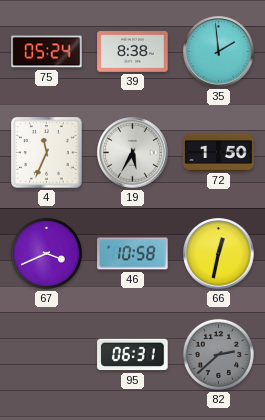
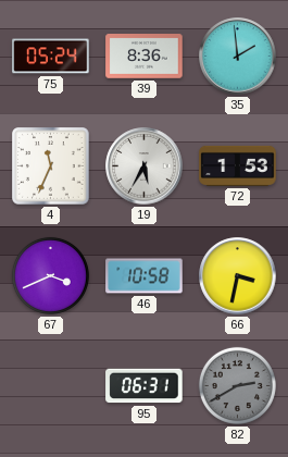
39: 8:38 -> 8:36
72: 1:50 -> 1:53
66: 12:32 -> 3:32
82: 2:38 -> 2:40
